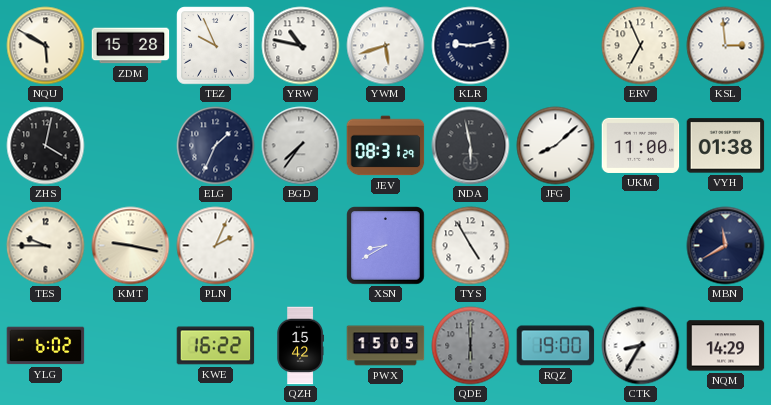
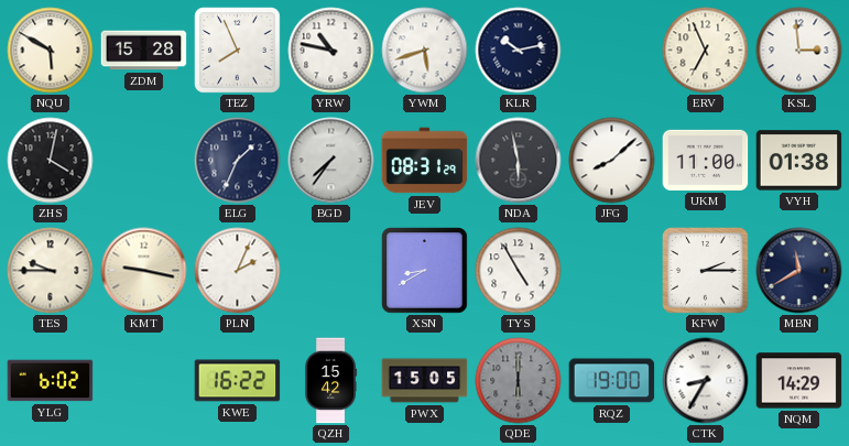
TEZ: 9:56 -> 7:56
KLR: 9:13 -> 10:13
KFW: none -> 2:15
